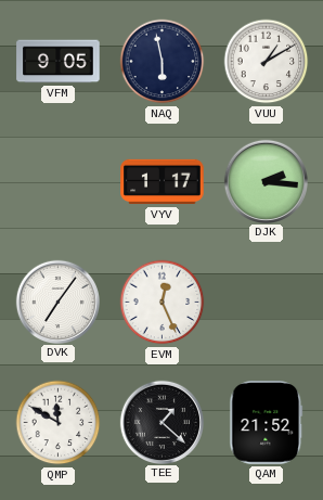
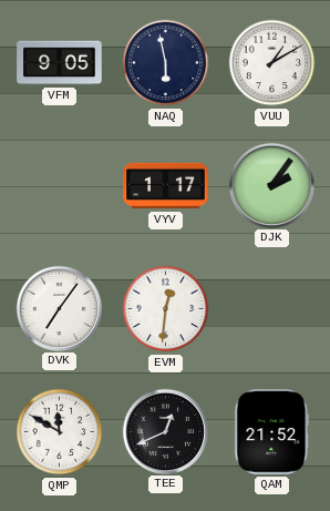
DJK: 2:16 -> 2:06
EVM: 12:26 -> 12:31
TEE: 1:22 -> 12:41
